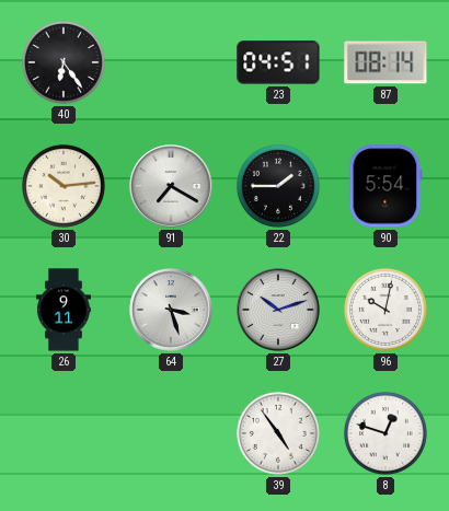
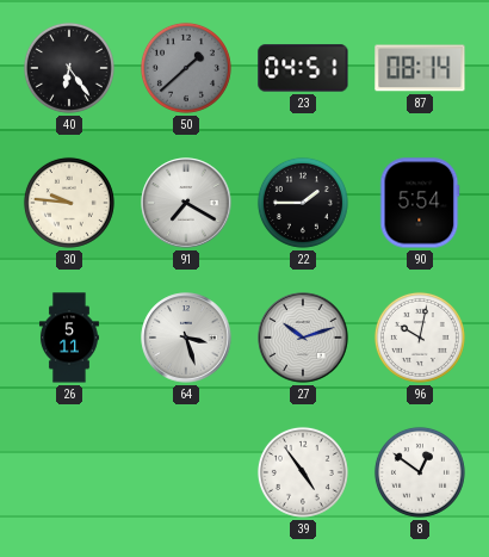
50: none -> 1:38
30: 10:14 -> 9:46
26: 9:11 -> 5:11
8: 12:48 -> 12:51
